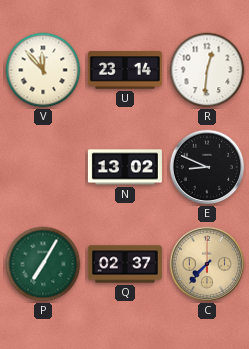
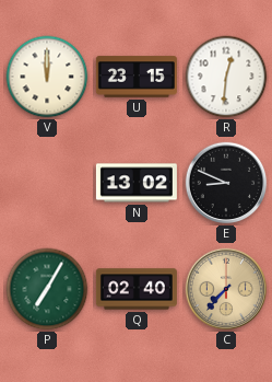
V: 11:53 -> 12:00
U: 23:14 -> 23:15
Q: 02:37 -> 02:40
